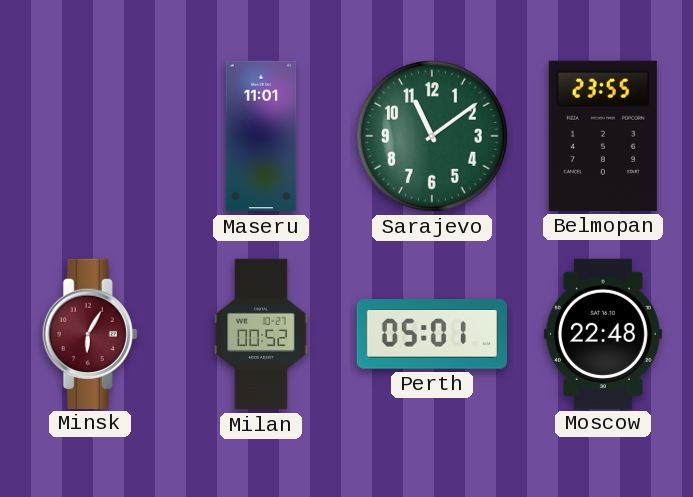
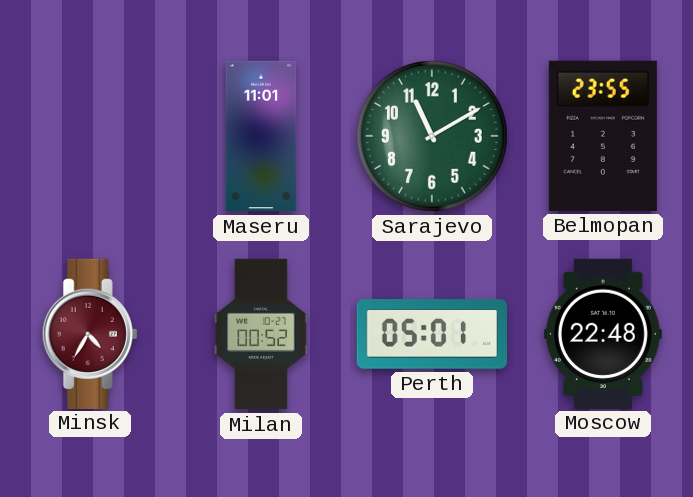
Sarajevo: 11:09 -> 11:10
Minsk: 6:05 -> 4:35
